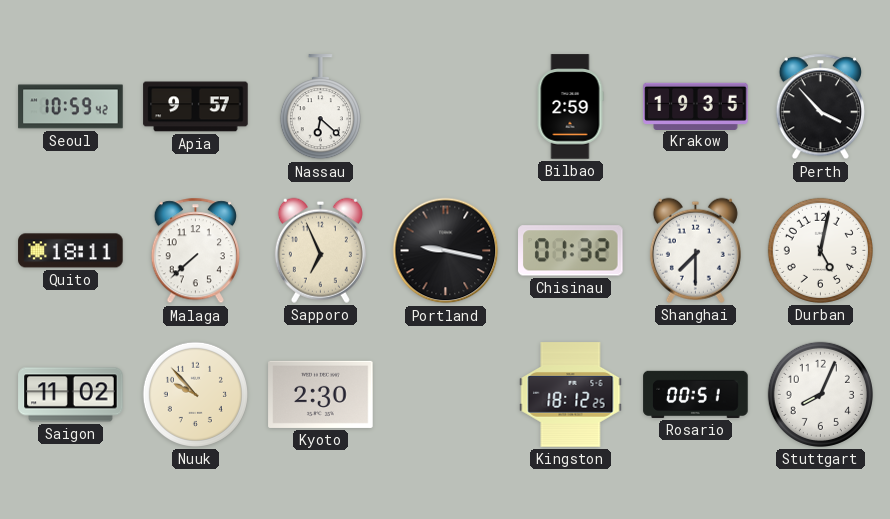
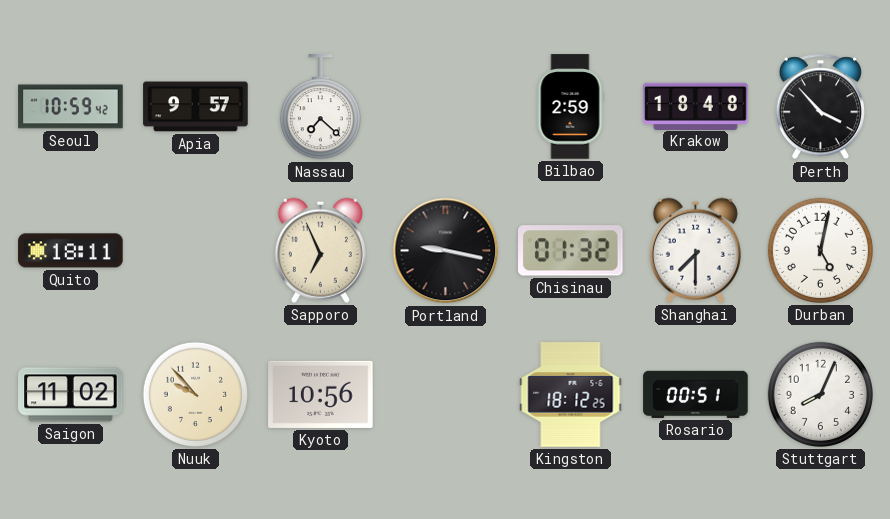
Nassau: 6:22 -> 7:22
Krakow: 19:35 -> 18:48
Malaga: 7:38 -> none
Kyoto: 2:30 -> 10:56
